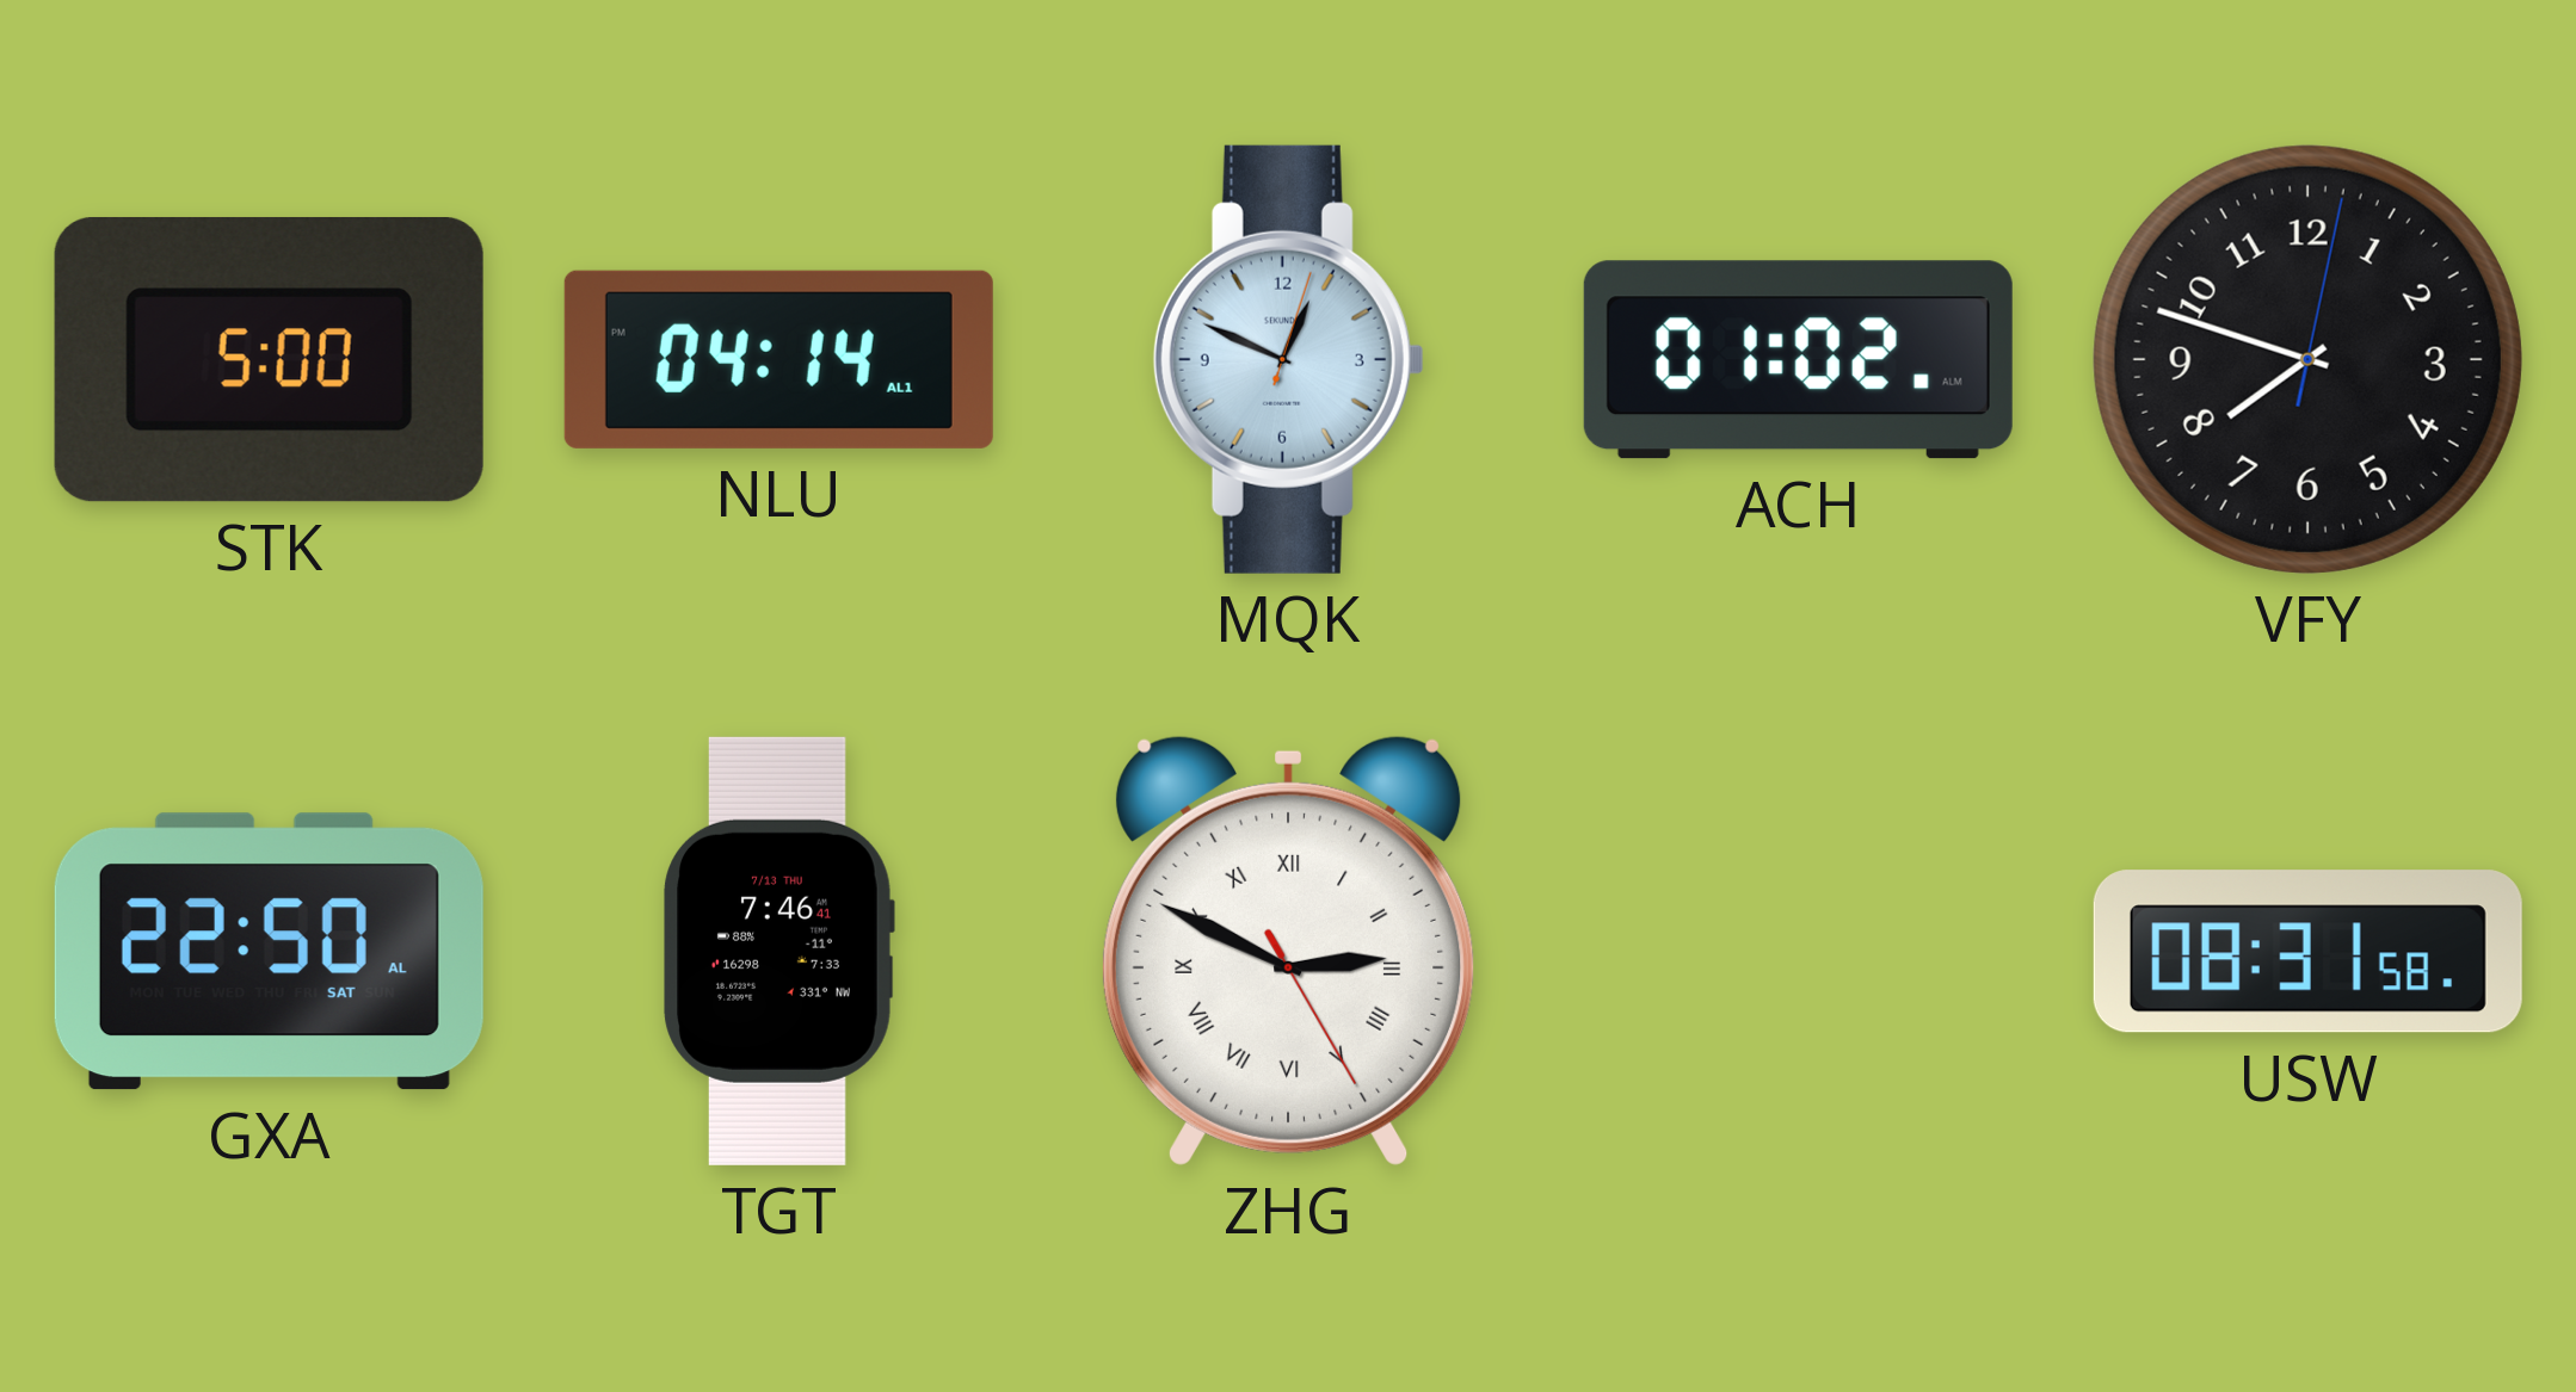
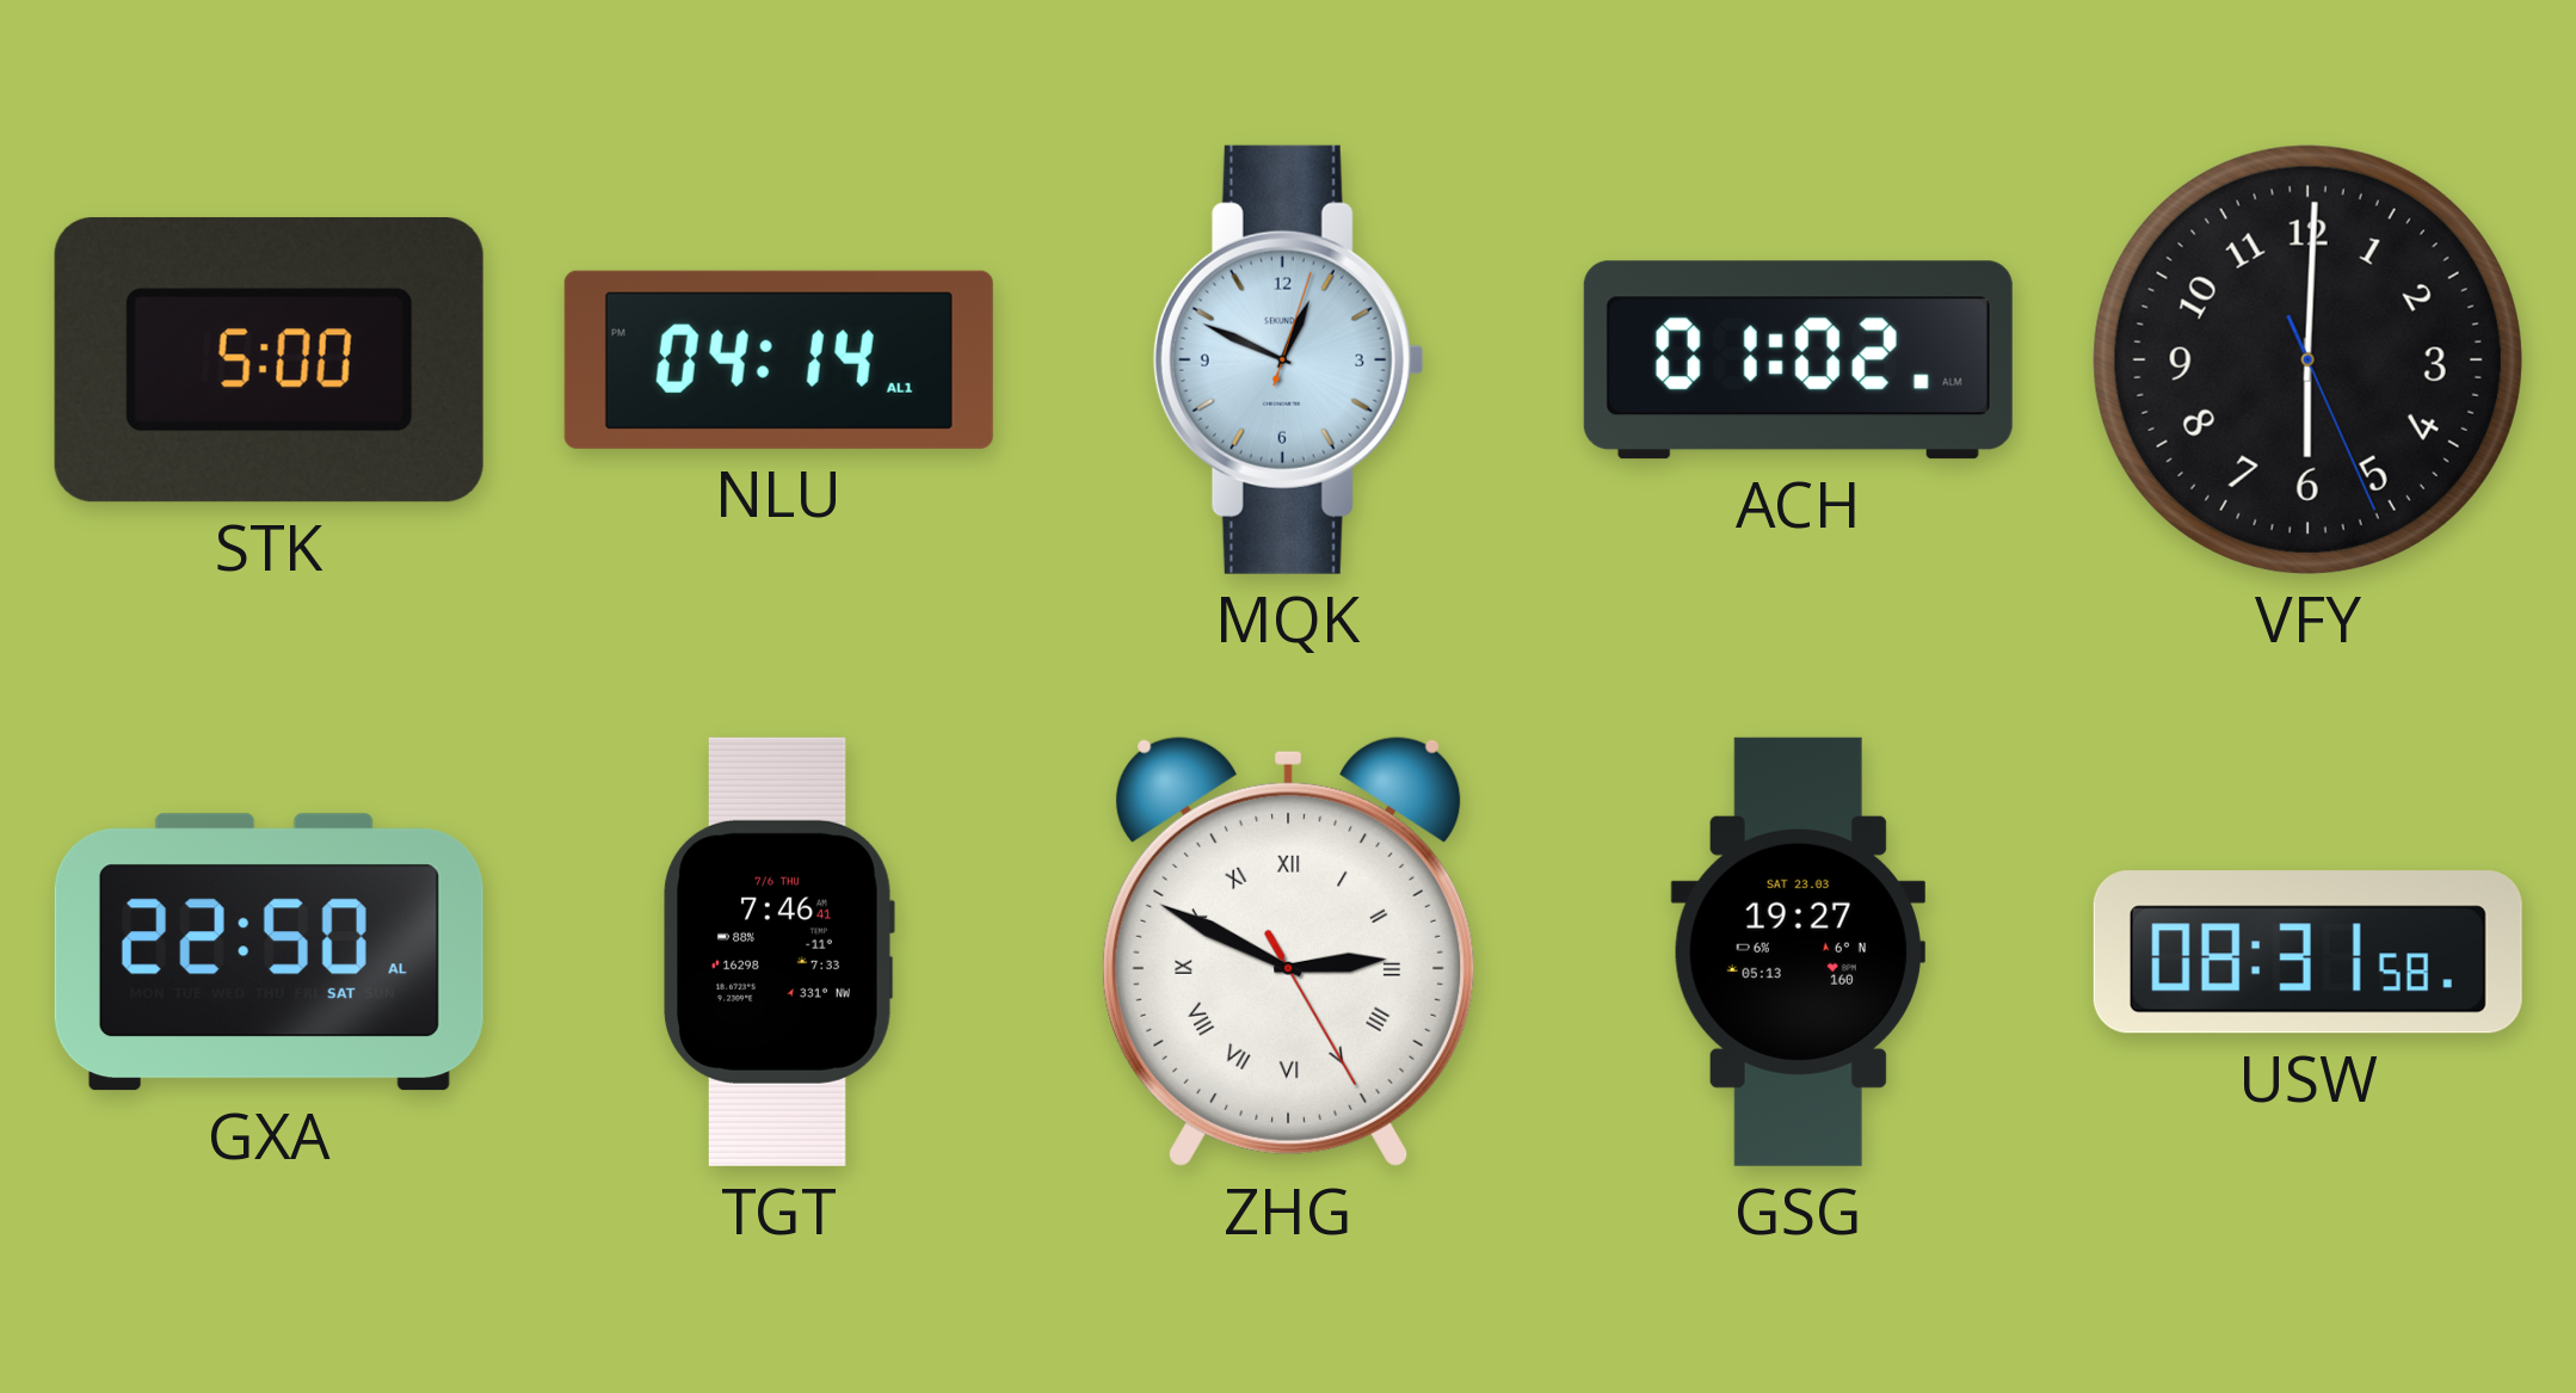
VFY: 7:48 -> 6:00
TGT date: 7/13 THU -> 7/6 THU
GSG: none -> 19:27
